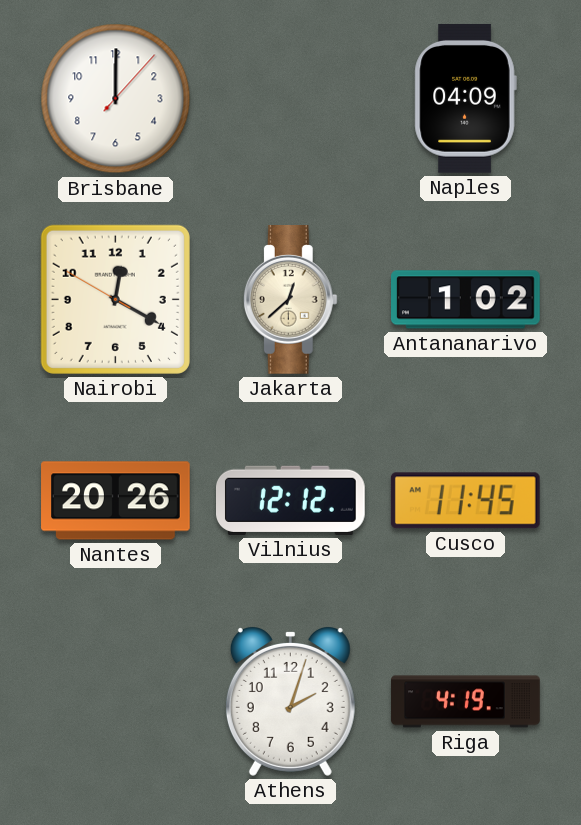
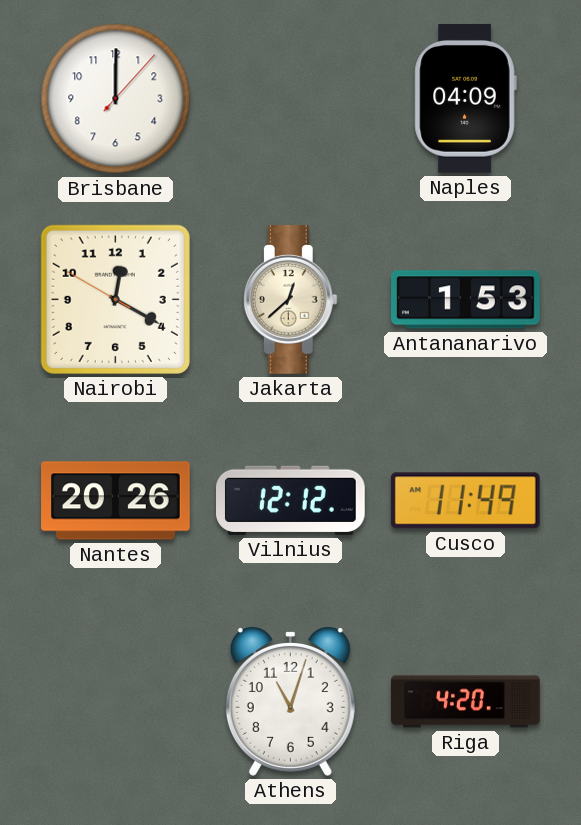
Antananarivo: 1:02 -> 1:53
Cusco: 11:45 -> 11:49
Athens: 2:03 -> 11:03
Riga: 4:19 -> 4:20
